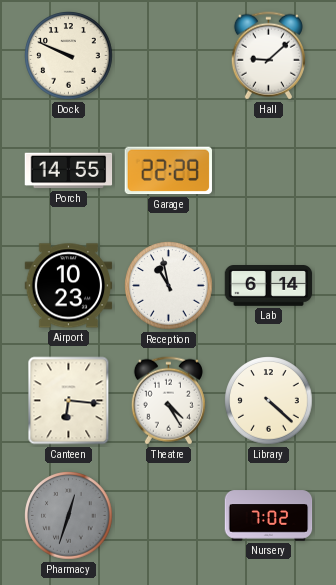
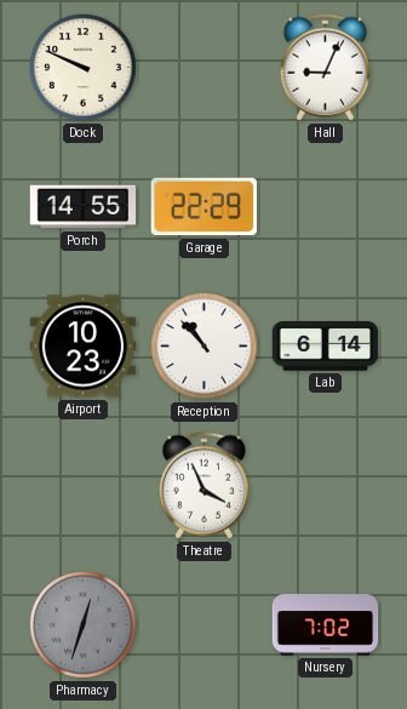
Hall: 9:08 -> 9:04
Reception: 10:58 -> 10:53
Canteen: 6:16 -> none
Theatre: 4:25 -> 3:56
Library: 4:22 -> none
